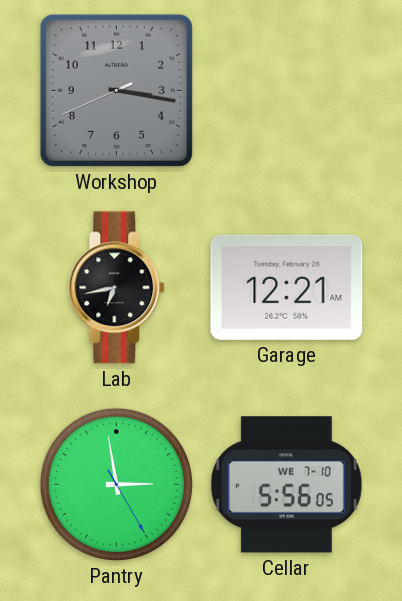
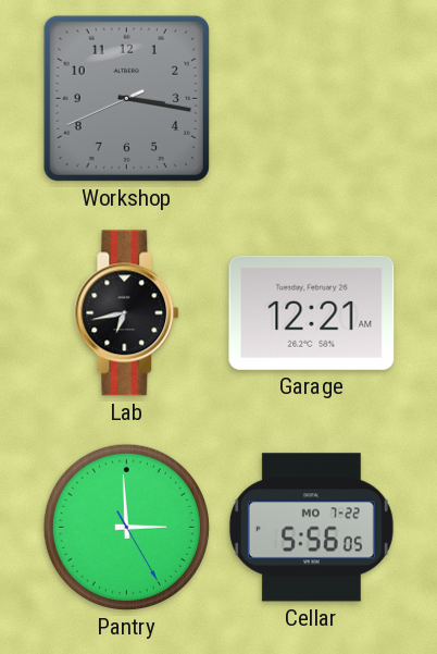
Pantry: 2:58 -> 2:59
Cellar date: WE 7-10 -> MO 7-22
